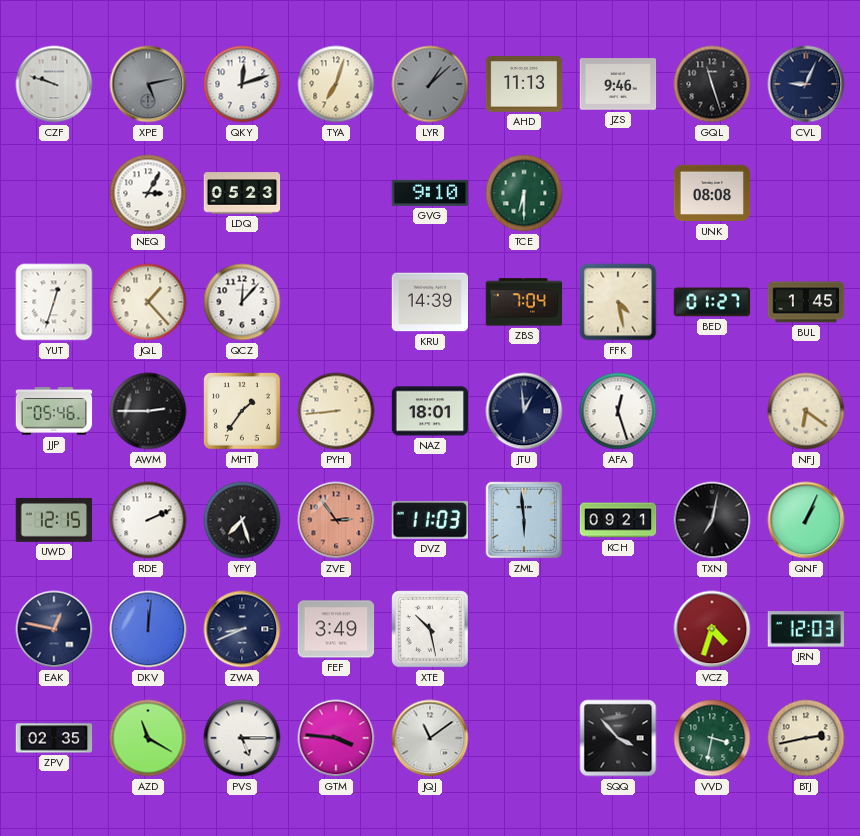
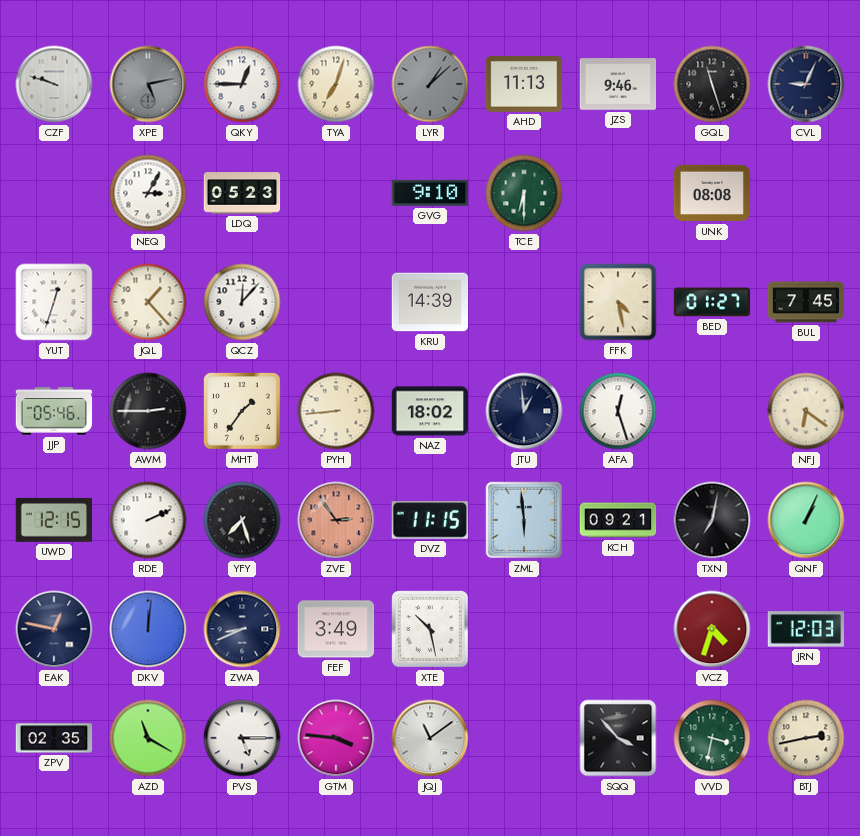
QKY: 12:12 -> 12:45
ZBS: 7:04 -> none
BUL: 1:45 -> 7:45
NAZ: 18:01 -> 18:02
DVZ: 11:03 -> 11:15
